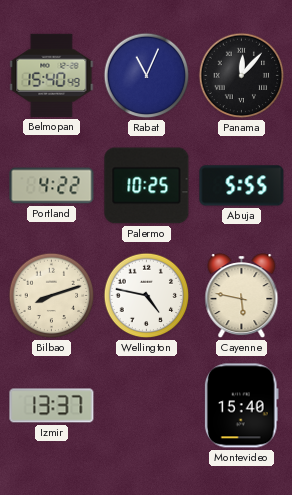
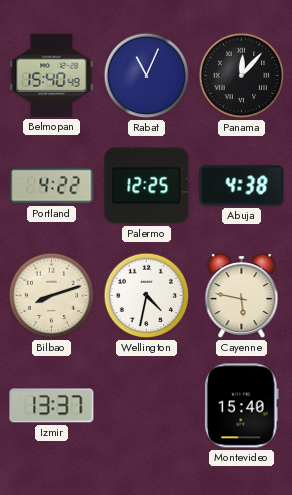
Palermo: 10:25 -> 12:25
Abuja: 5:55 -> 4:38
Wellington: 4:47 -> 4:32
